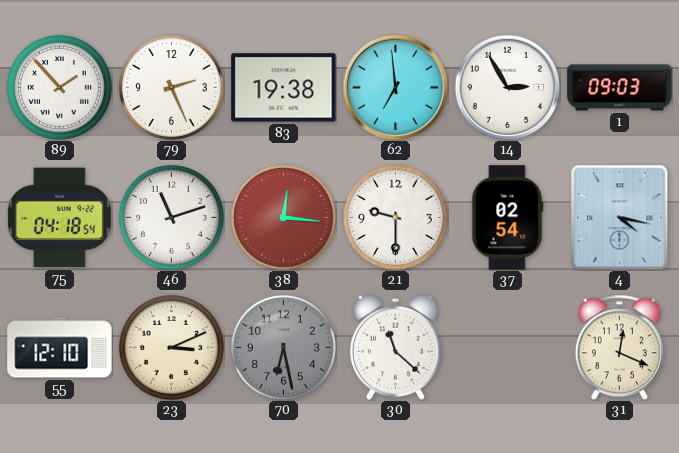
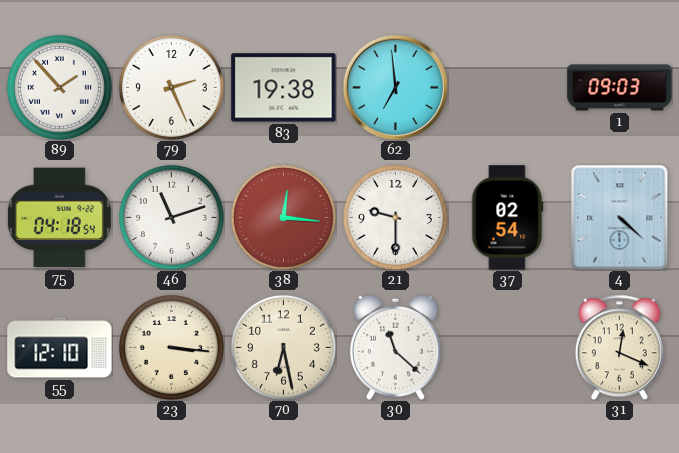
14: 2:55 -> none
4: 4:17 -> 4:22
23: 3:11 -> 3:16
70 dial: grey -> cream
